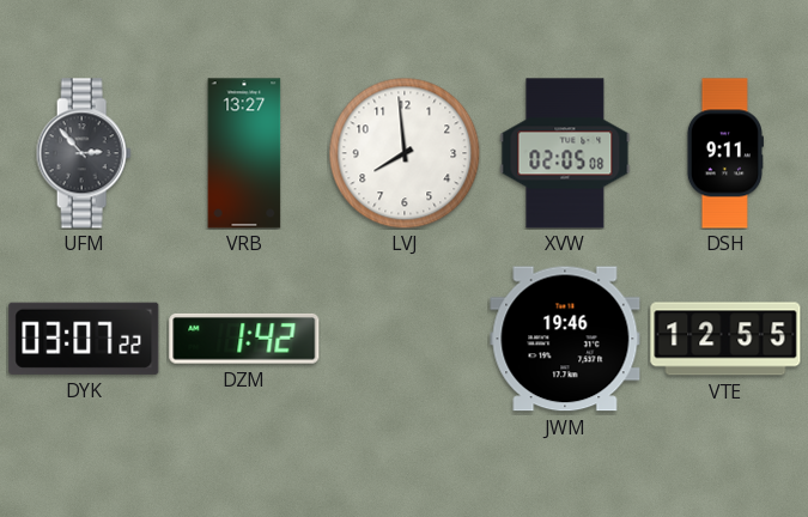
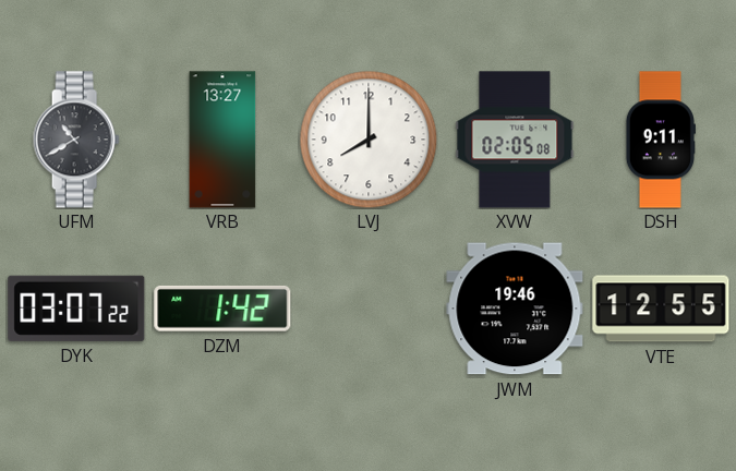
UFM: 2:53 -> 10:40
LVJ: 7:59 -> 8:00
